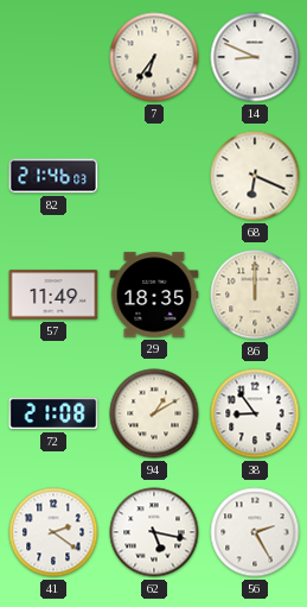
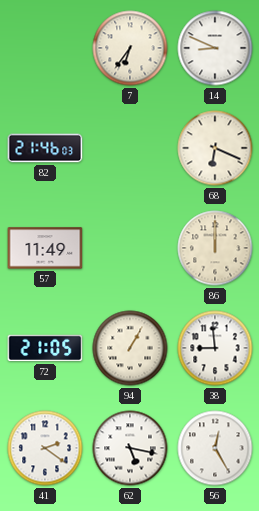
29: 18:35 -> none
72: 21:08 -> 21:05
94: 1:10 -> 1:05
38: 8:54 -> 8:59
56: 2:25 -> 12:25
